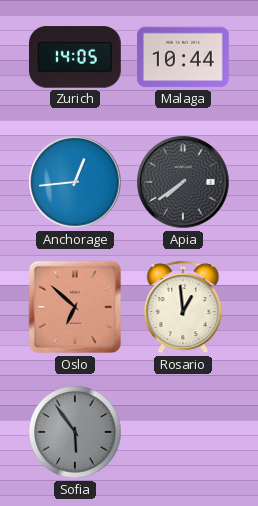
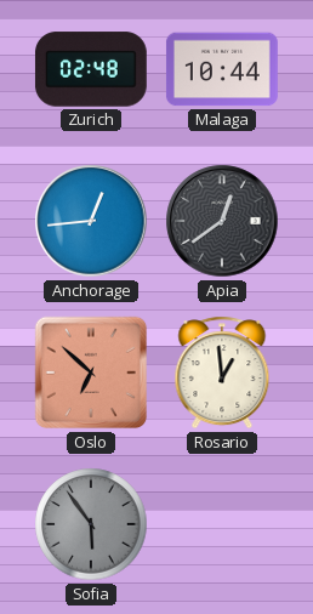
Zurich: 14:05 -> 02:48
Apia: 7:39 -> 12:39
